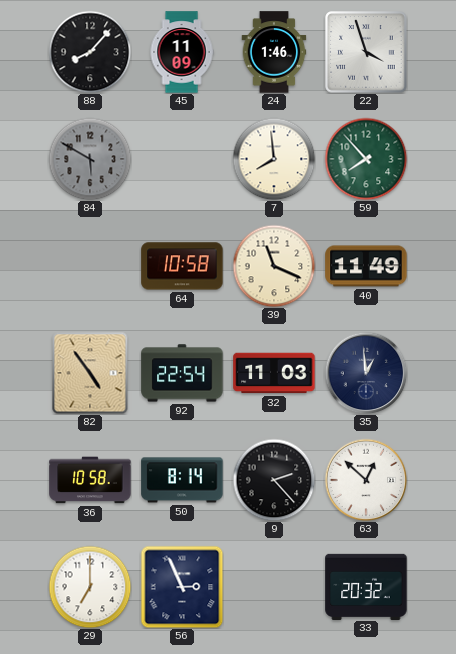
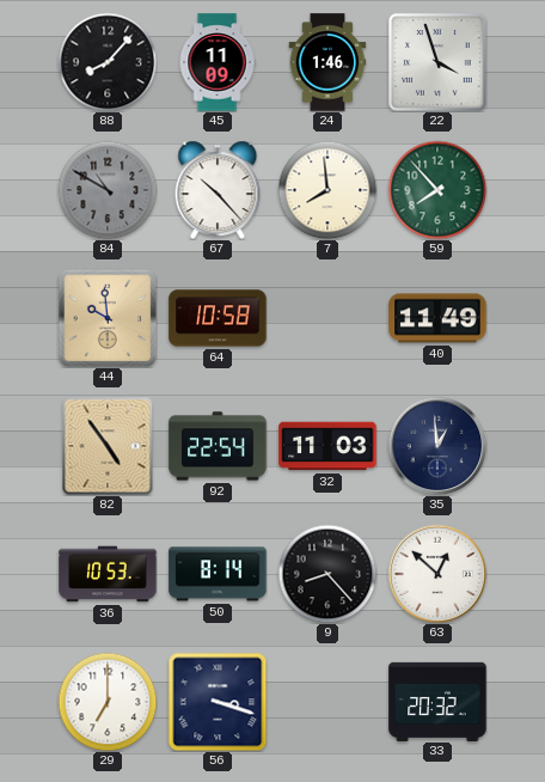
84: 5:50 -> 10:50
67: none -> 10:23
44: none -> 9:59
39: 11:19 -> none
36: 10:58 -> 10:53
9: 2:23 -> 8:23
56: 2:56 -> 3:18
